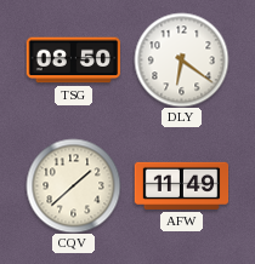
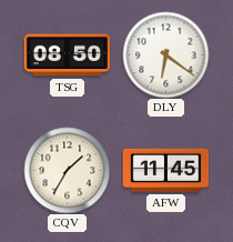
CQV: 1:38 -> 1:35
AFW: 11:49 -> 11:45
